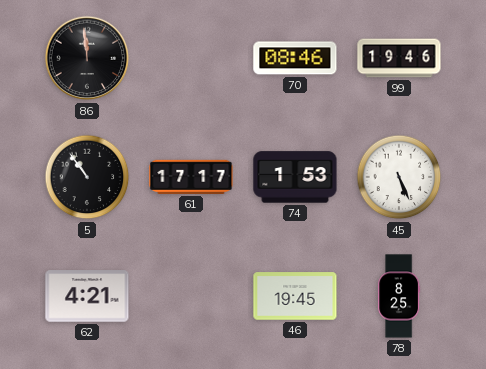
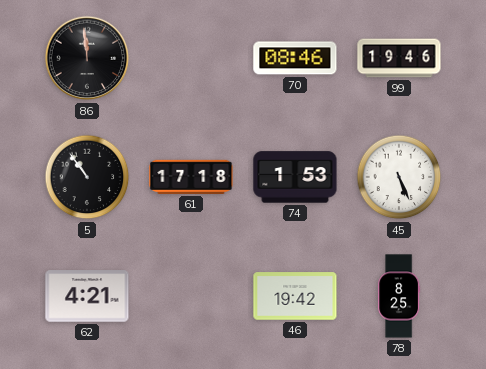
61: 17:17 -> 17:18
46: 19:45 -> 19:42
